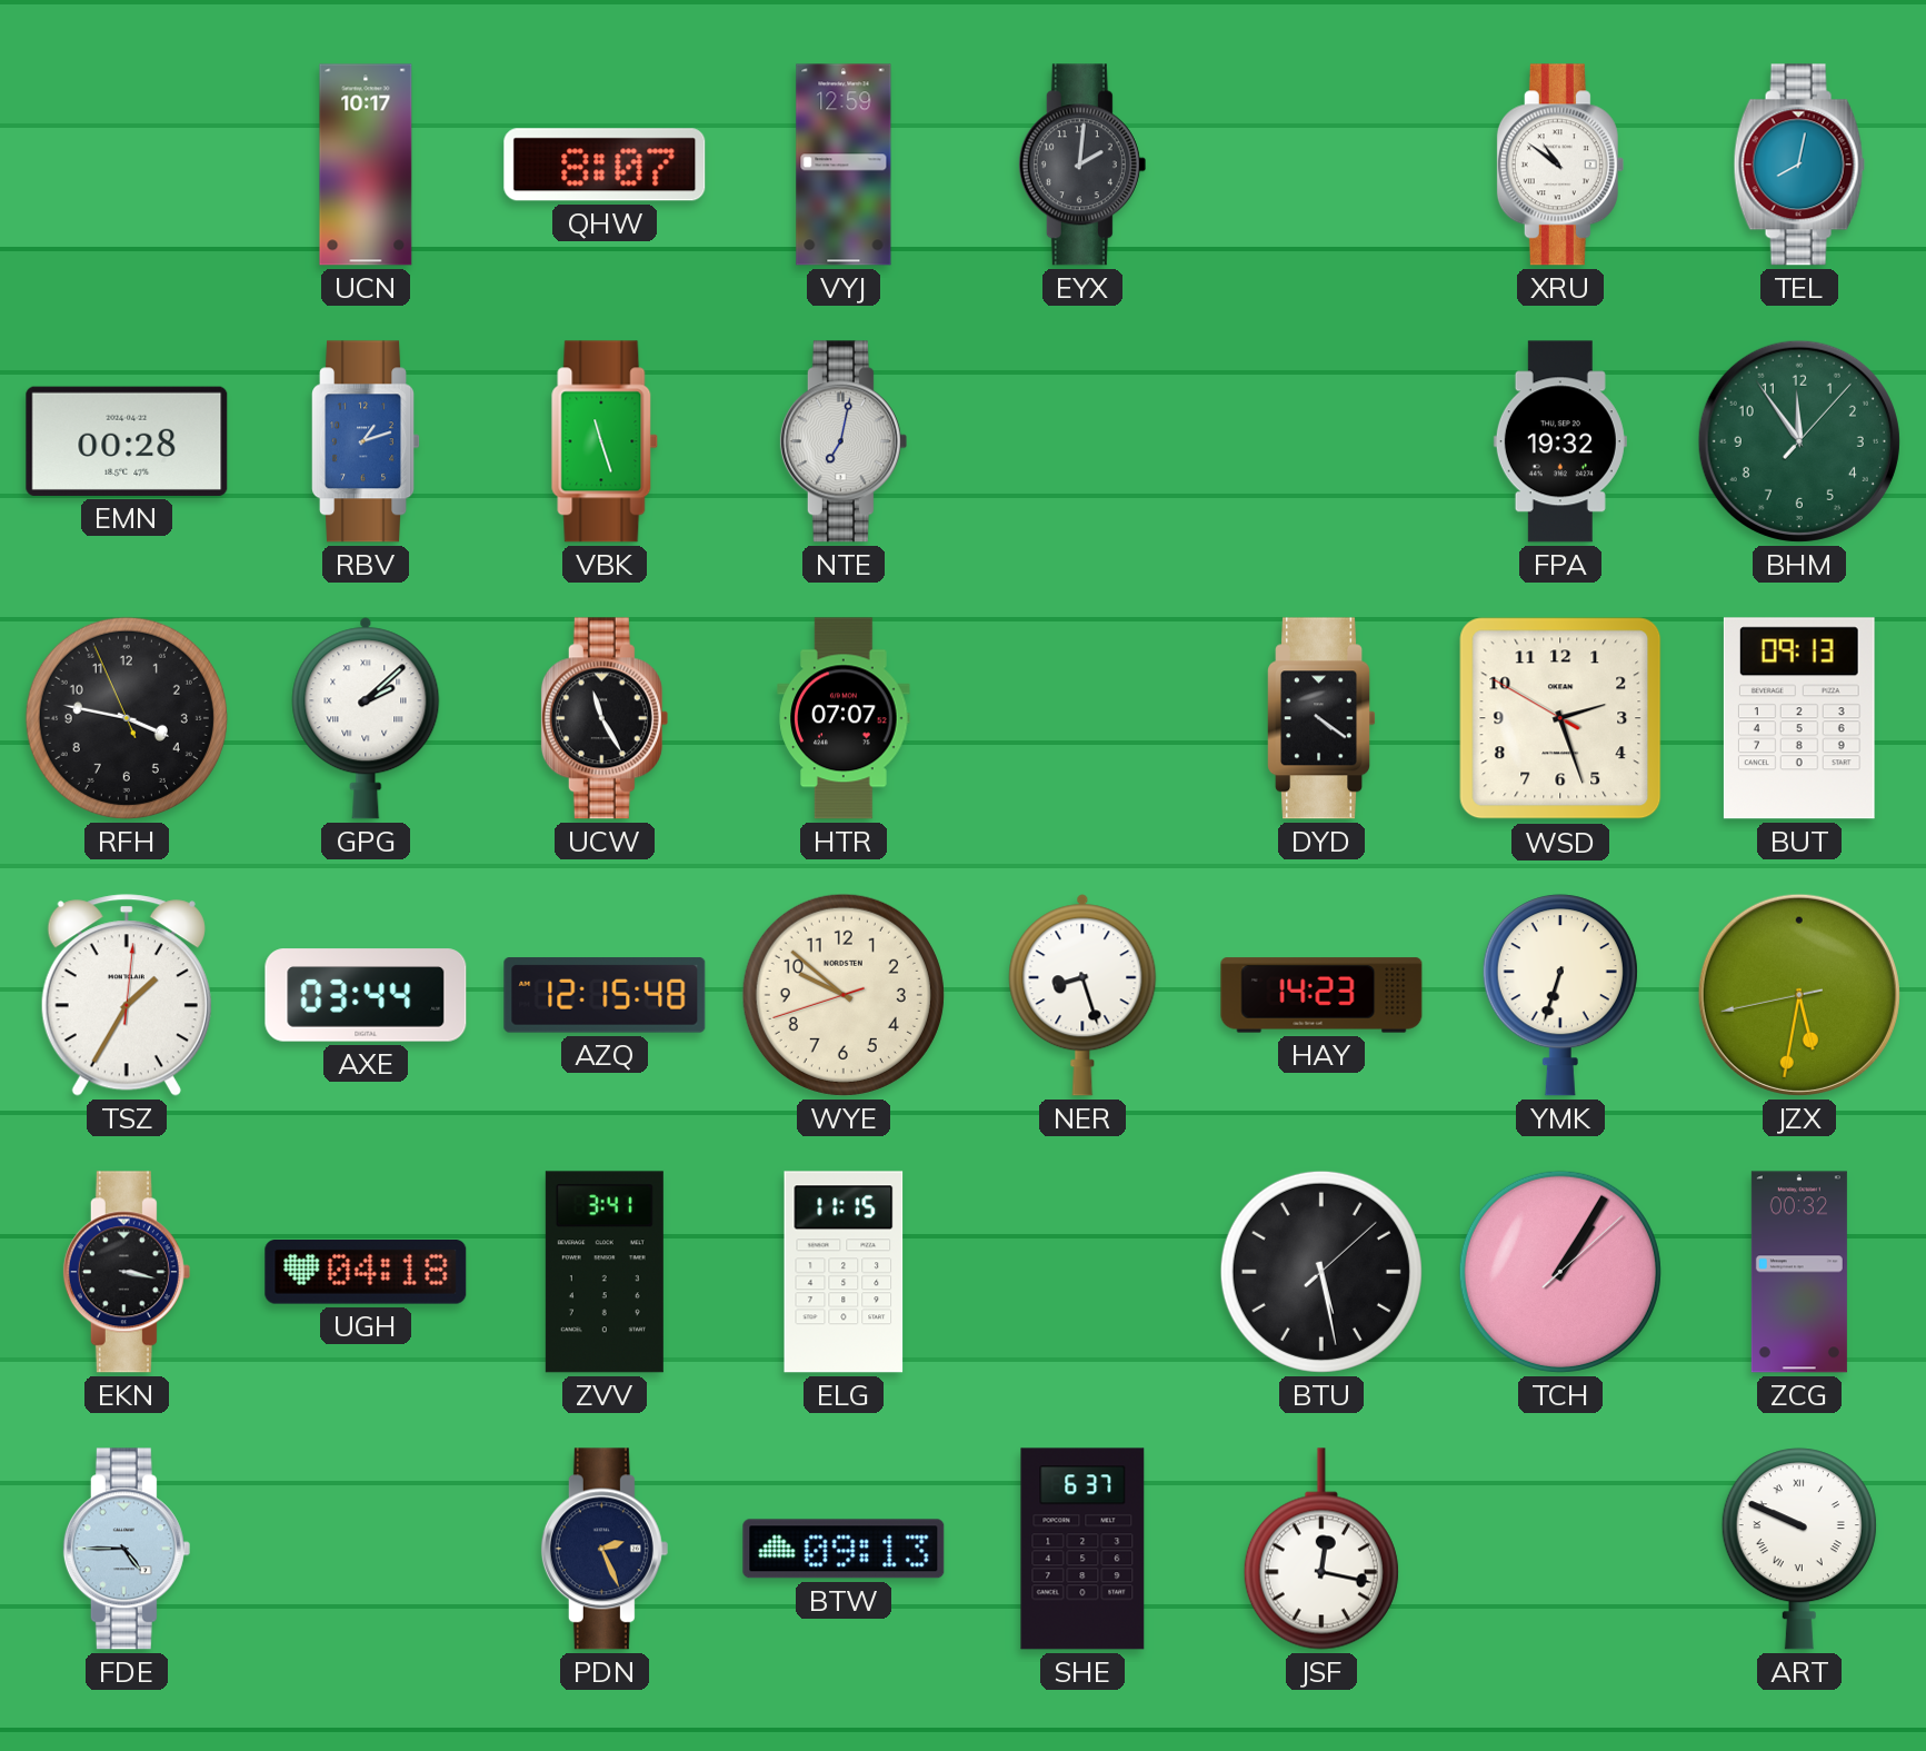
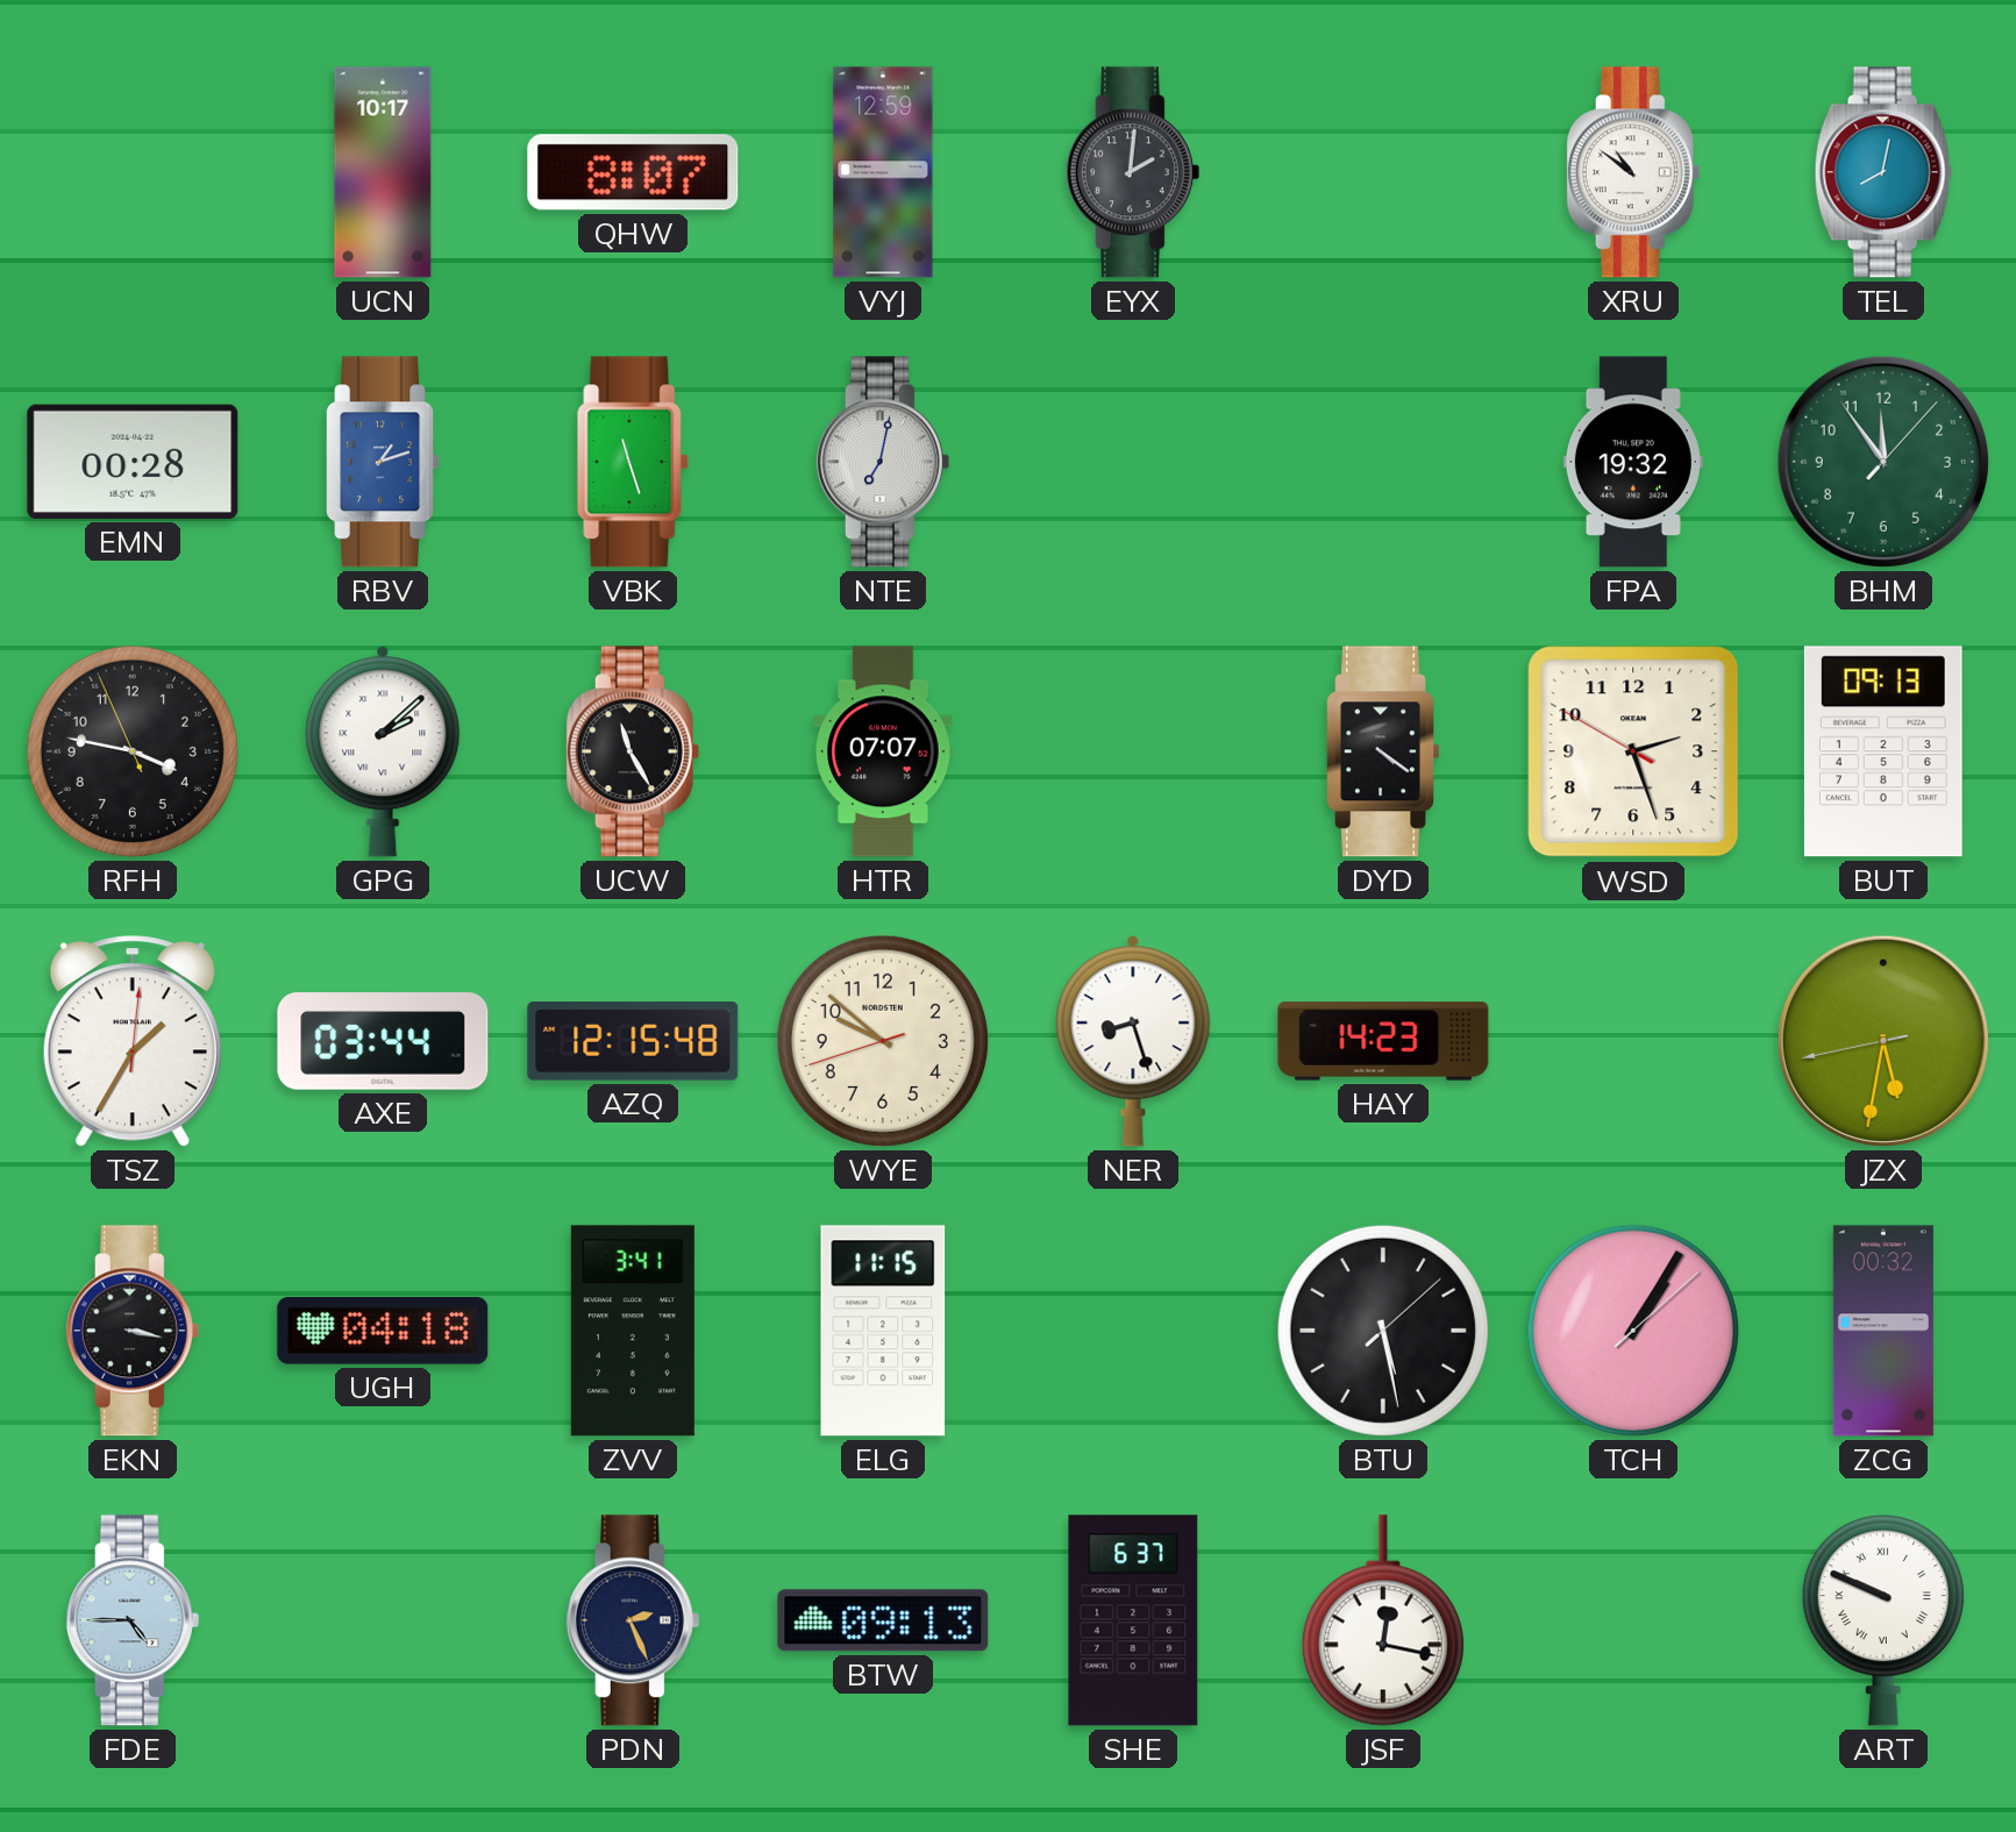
YMK: 6:33 -> none
